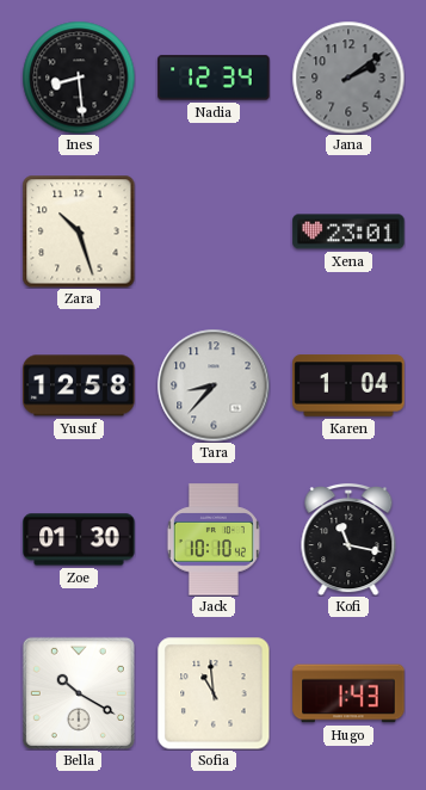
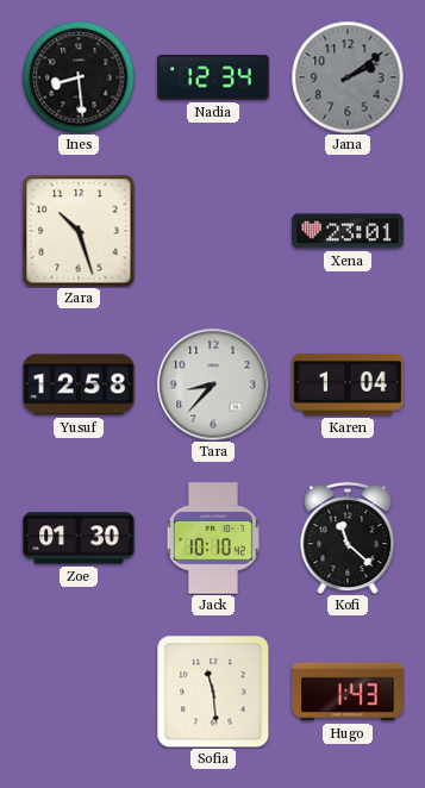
Kofi: 11:17 -> 11:22
Bella: 10:20 -> none
Sofia: 10:59 -> 11:29
